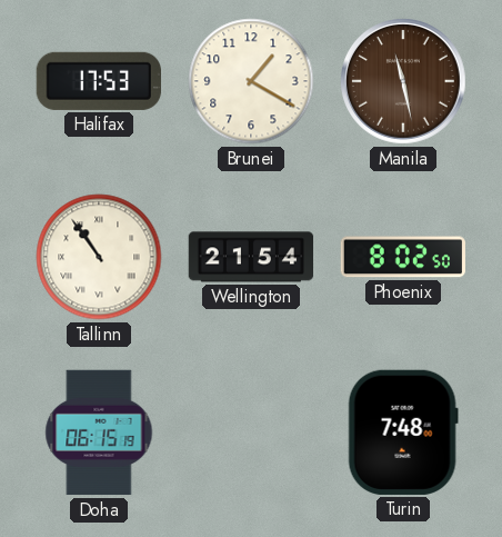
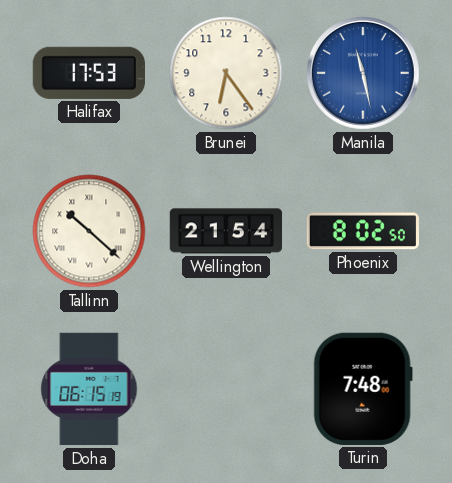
Brunei: 1:20 -> 6:24
Manila dial: brown -> blue
Tallinn: 10:54 -> 10:22
